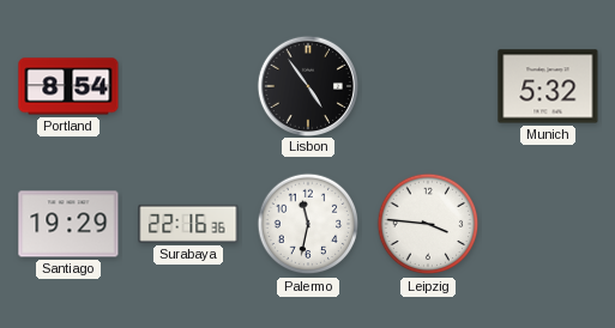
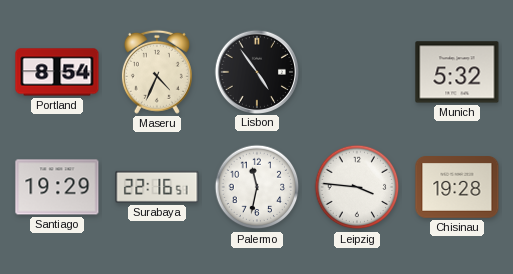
Maseru: none -> 4:34
Surabaya: 22:16:36 -> 22:16:51
Chisinau: none -> 19:28
